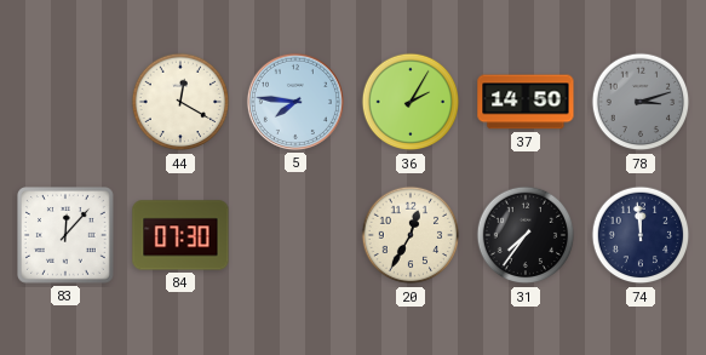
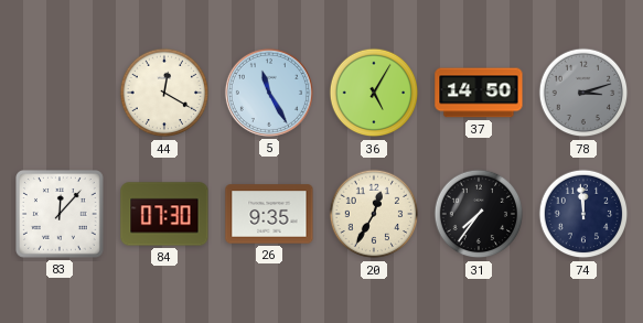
5: 7:46 -> 11:25
36: 2:05 -> 5:05
26: none -> 9:35
